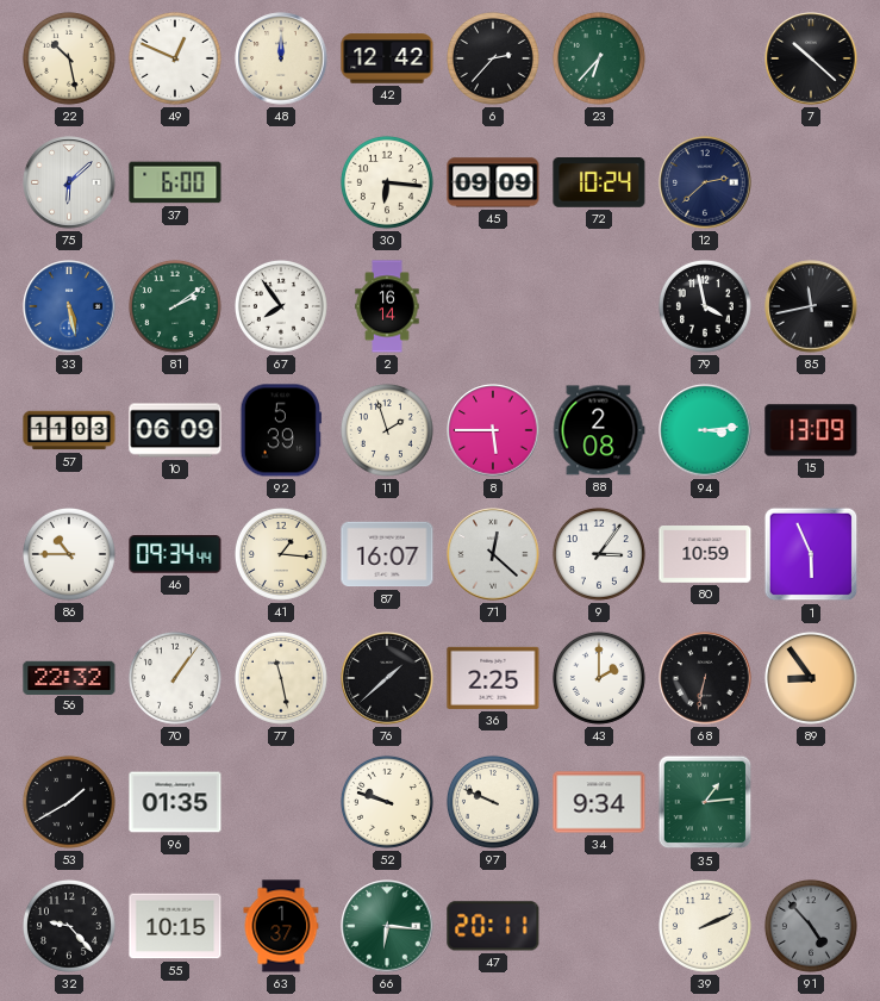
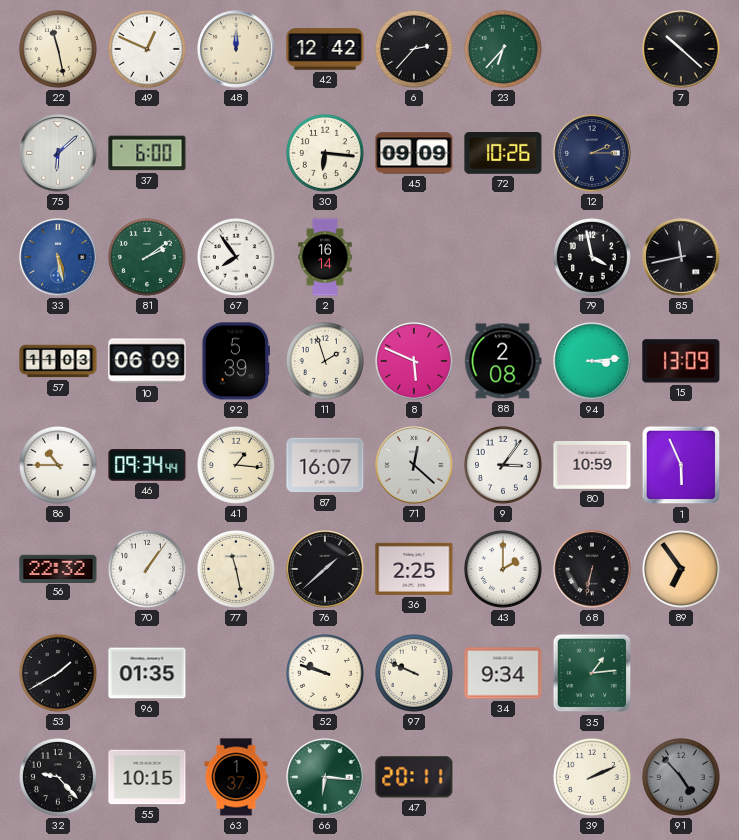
22: 10:28 -> 11:28
72: 10:24 -> 10:26
12: 2:38 -> 2:15
8: 5:45 -> 5:49
89: 8:54 -> 6:54
